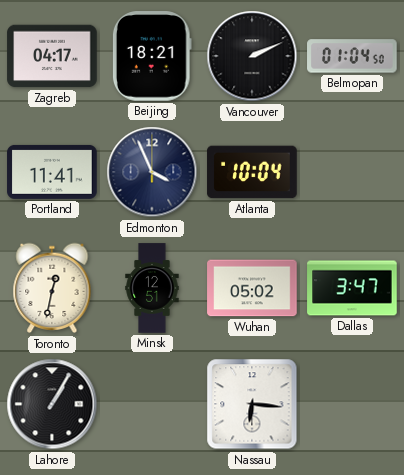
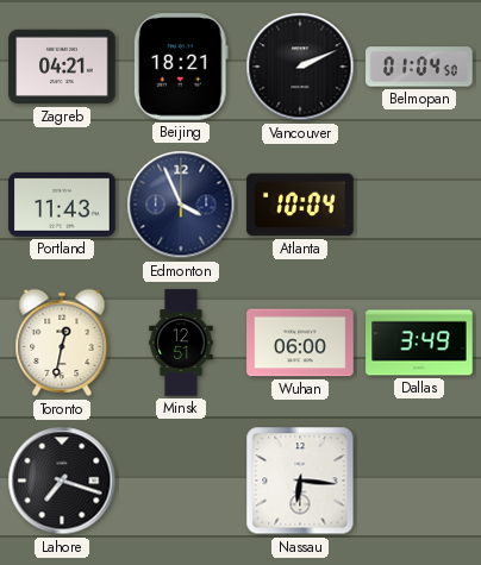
Zagreb: 04:17 -> 04:21
Portland: 11:41 -> 11:43
Wuhan: 05:02 -> 06:00
Dallas: 3:47 -> 3:49
Lahore: 1:05 -> 7:18
